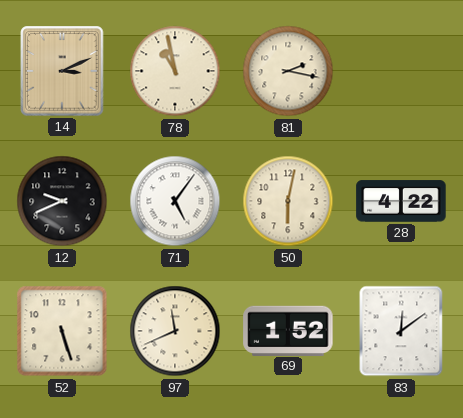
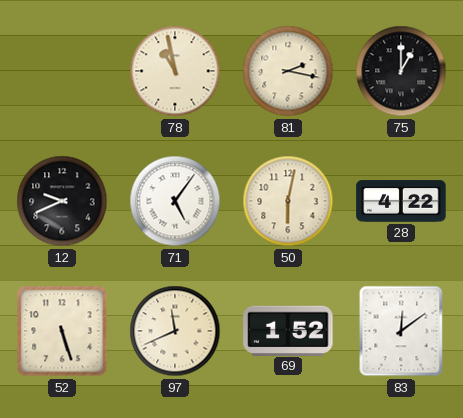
14: 3:11 -> none
75: none -> 1:00
